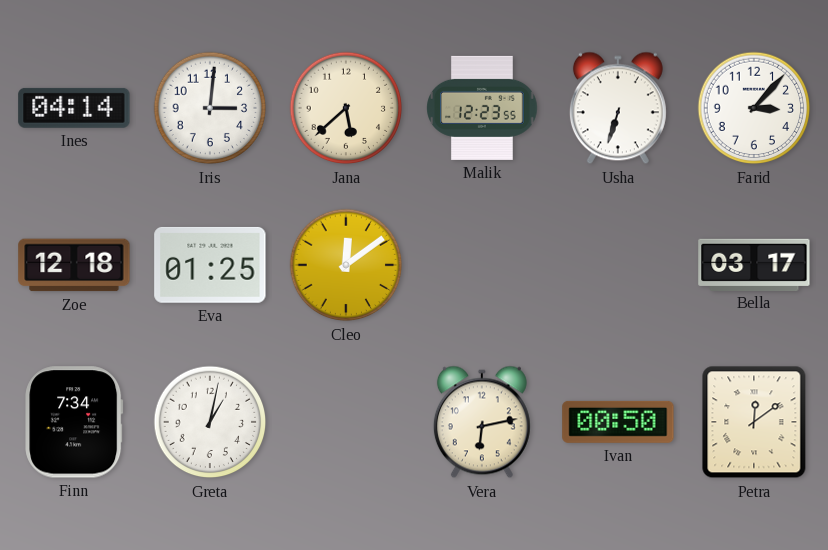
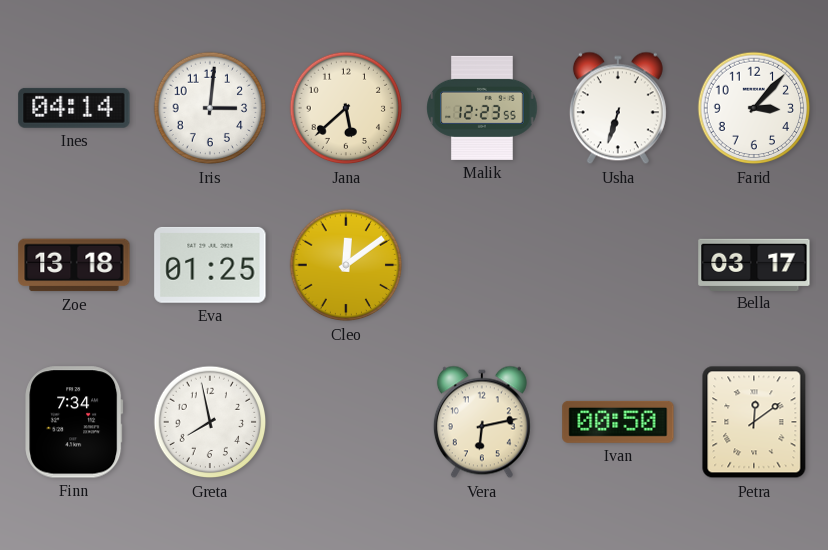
Zoe: 12:18 -> 13:18
Greta: 1:02 -> 7:58
